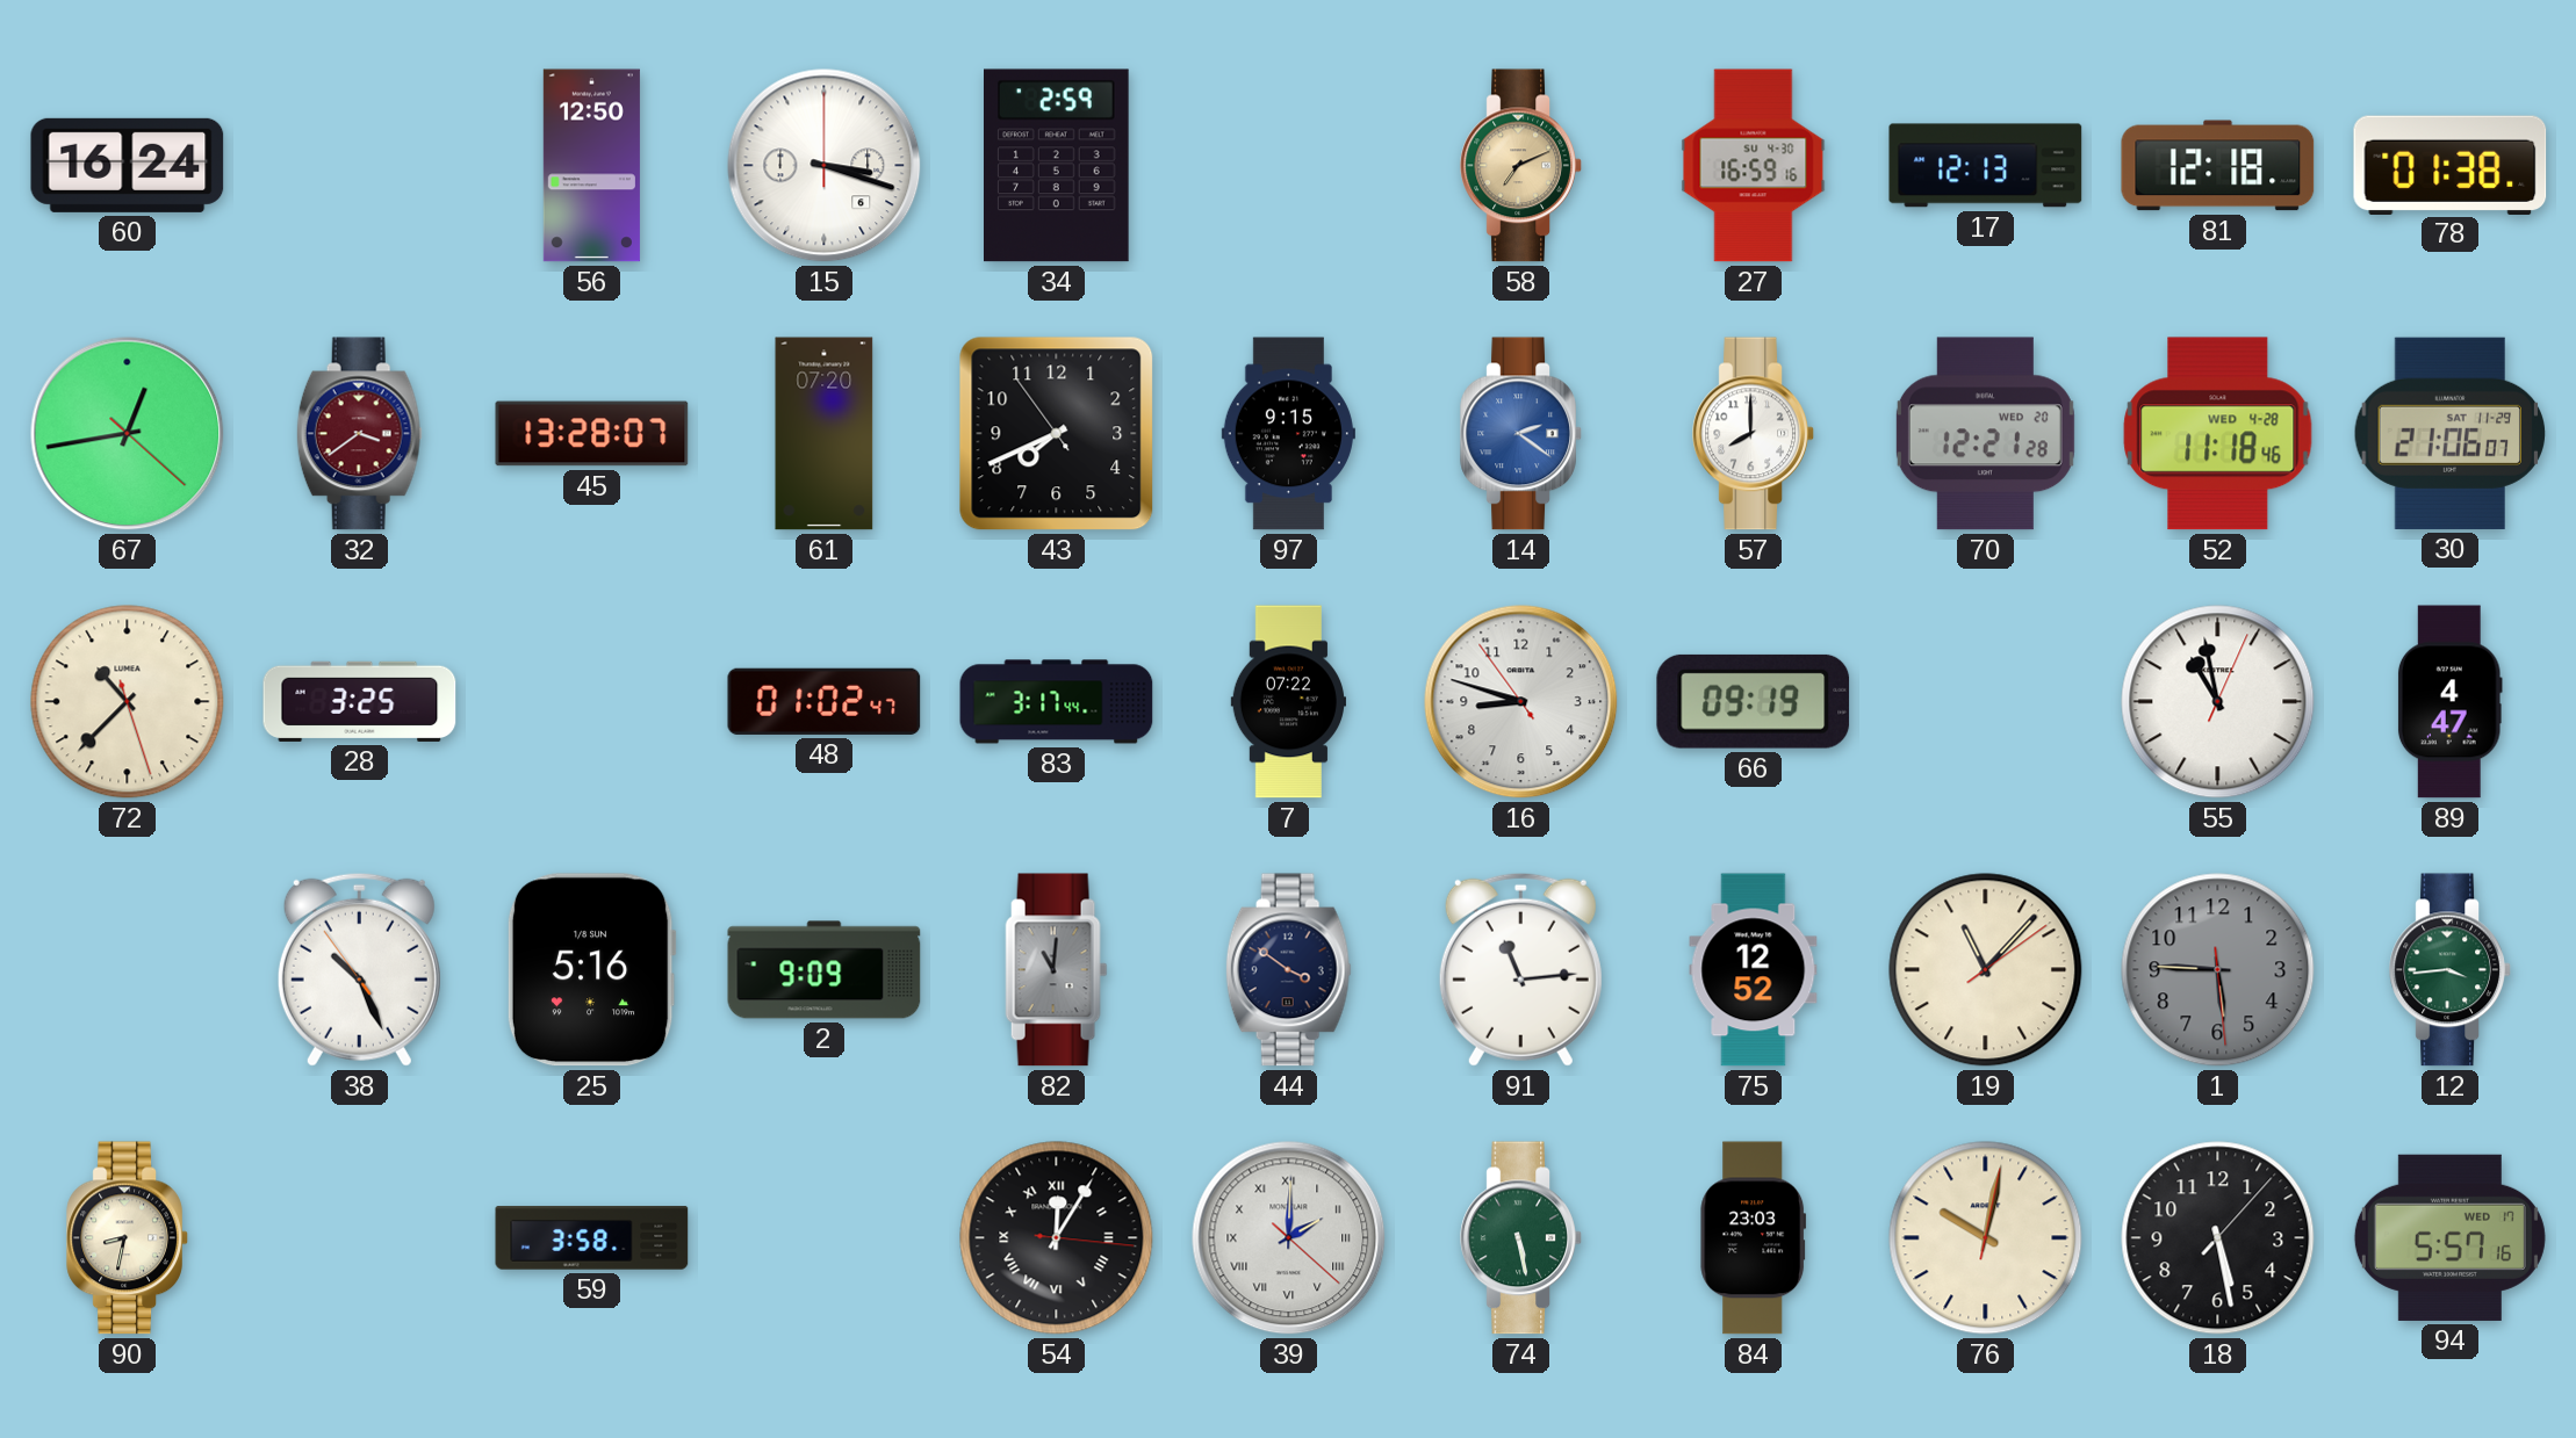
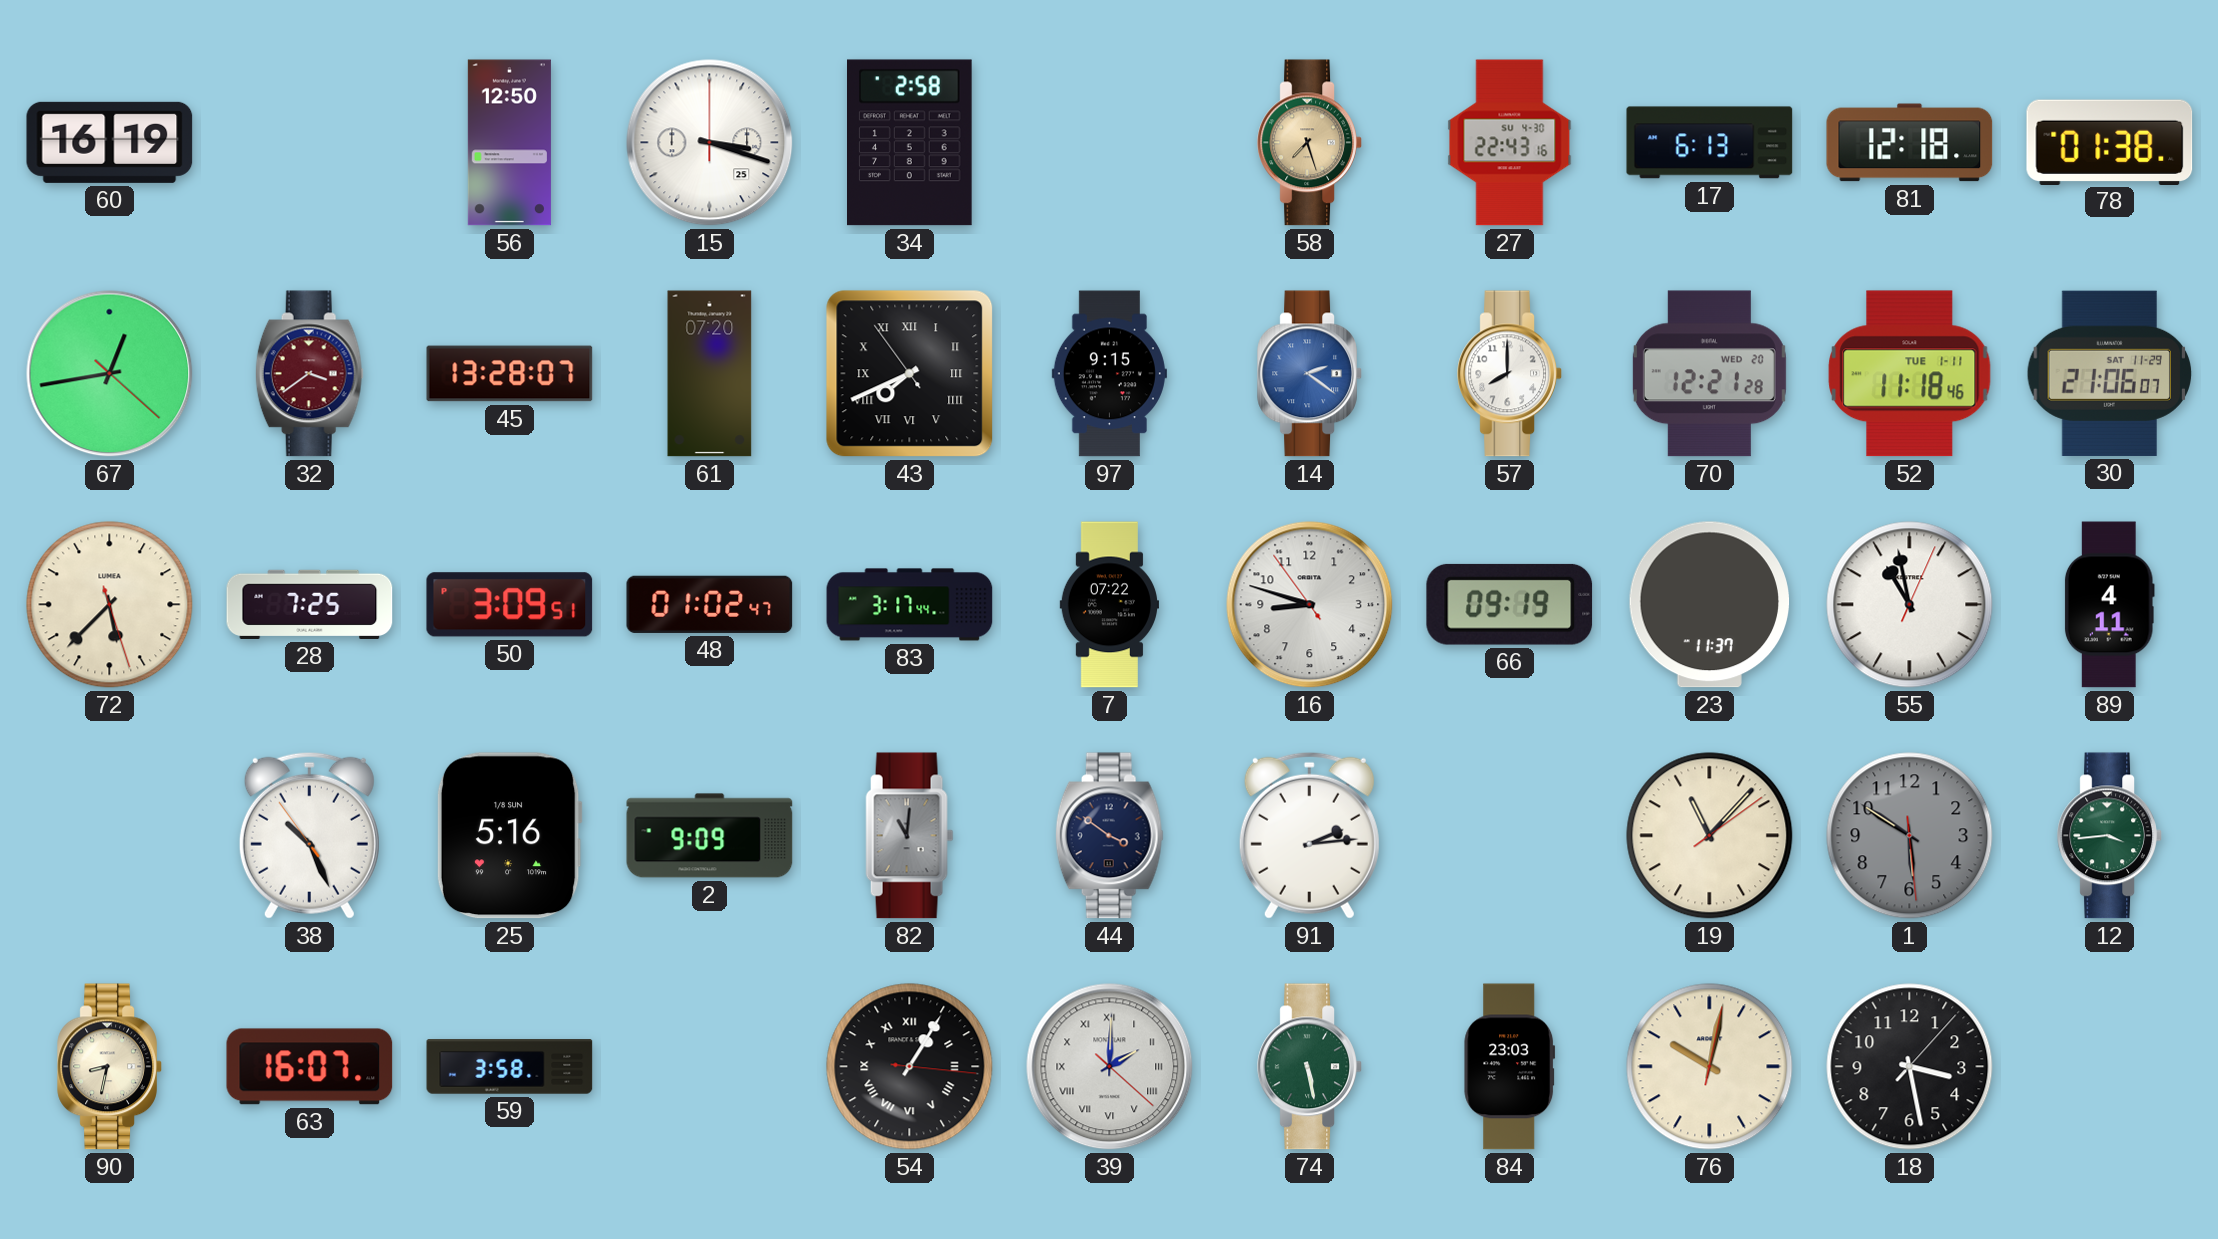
60: 16:24 -> 16:19
15 date: 6 -> 25
34: 2:59 -> 2:58
58: 7:11 -> 7:27
27: 16:59 -> 22:43
17: 12:13 -> 6:13
43 numerals: Arabic -> Roman
52 date: WED 4-28 -> TUE 1-11
72: 10:37 -> 5:37
28: 3:25 -> 7:25
50: none -> 3:09
23: none -> 11:37
89: 4:47 -> 4:11
91: 11:14 -> 2:14
75: 12:52 -> none
1: 5:45 -> 5:50
63: none -> 16:07
54: 12:05 -> 1:05
18: 5:28 -> 3:28
94: 5:57 -> none
